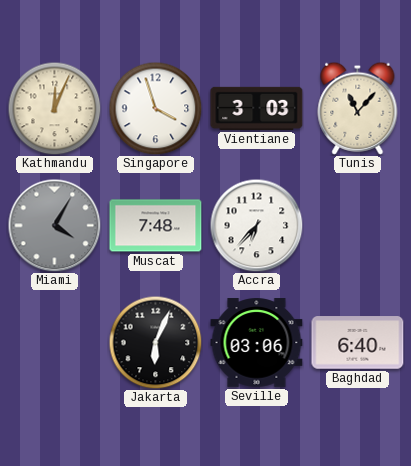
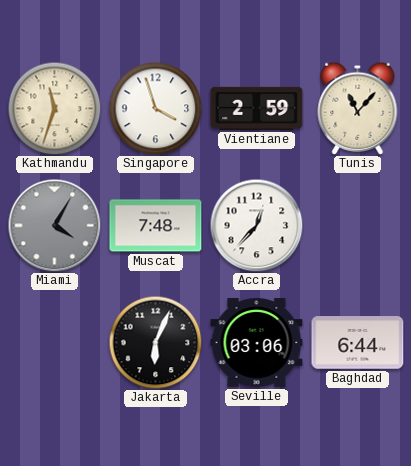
Kathmandu: 12:04 -> 11:33
Vientiane: 3:03 -> 2:59
Accra: 6:37 -> 12:37
Baghdad: 6:40 -> 6:44
